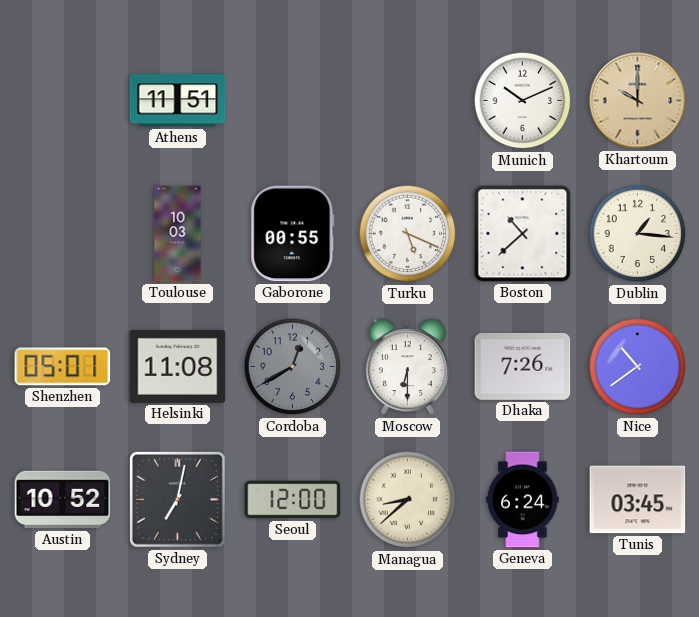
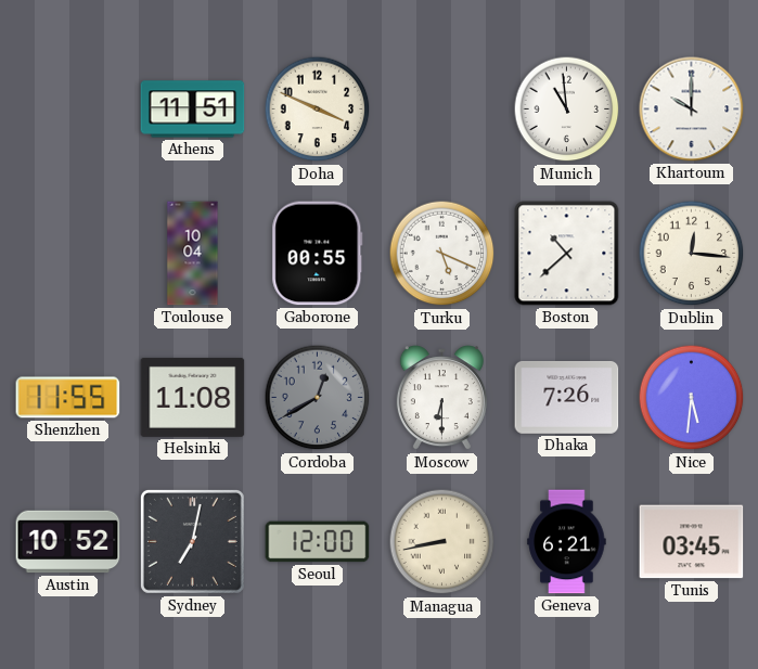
Doha: none -> 3:49
Munich: 10:11 -> 10:59
Khartoum dial: champagne -> white
Toulouse: 10:03 -> 10:04
Dublin: 1:16 -> 12:16
Shenzhen: 05:01 -> 11:55
Nice: 10:39 -> 5:31
Managua: 8:38 -> 8:43
Geneva: 6:24 -> 6:21
